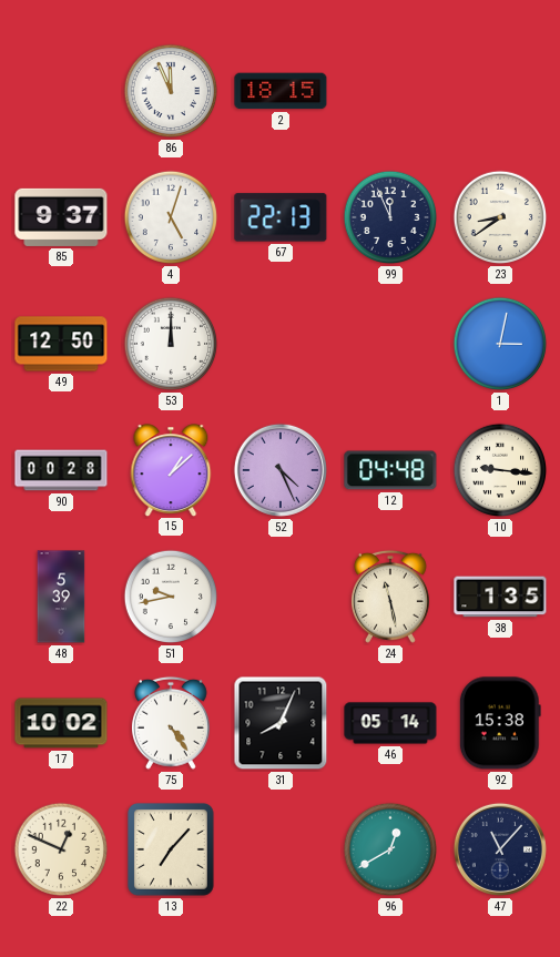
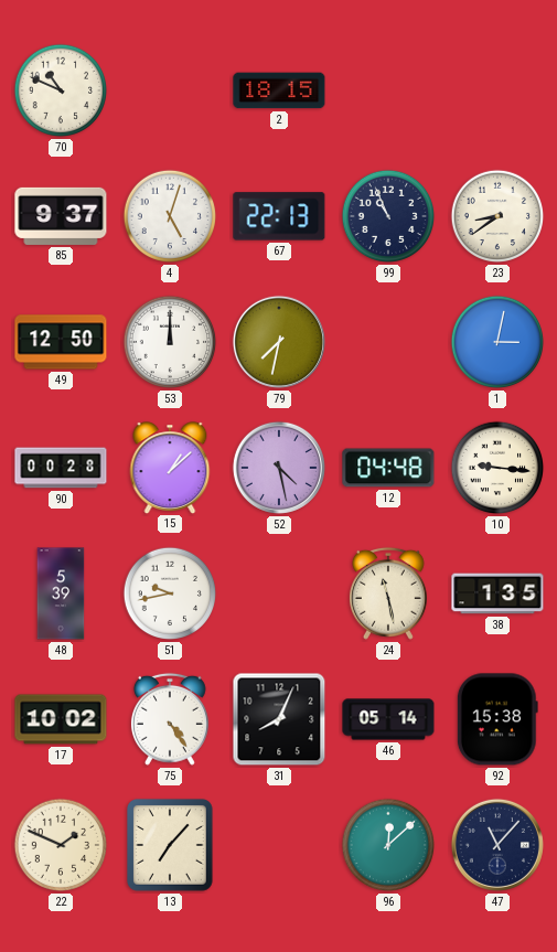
70: none -> 10:49
86: 11:56 -> none
99: 11:56 -> 10:56
79: none -> 7:32
52: 4:26 -> 4:28
22: 12:49 -> 1:49
96: 12:40 -> 12:08
